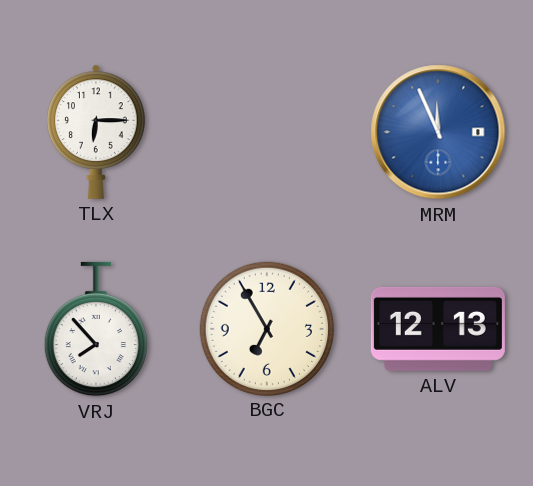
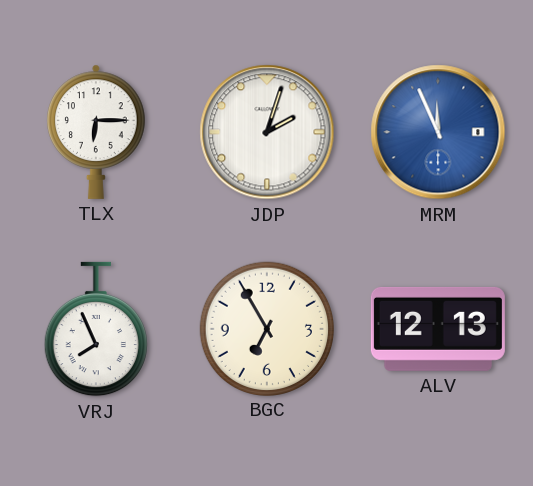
JDP: none -> 2:03
VRJ: 7:53 -> 7:56
